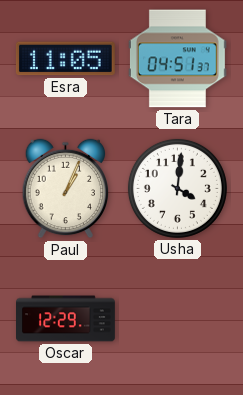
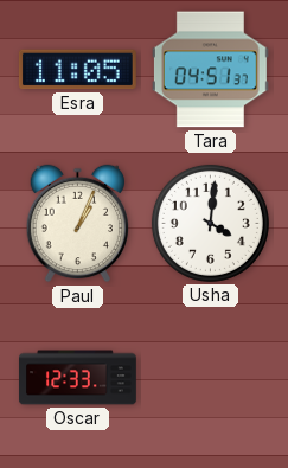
Oscar: 12:29 -> 12:33
